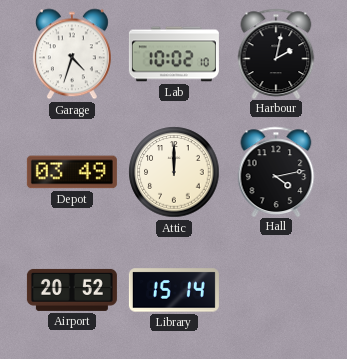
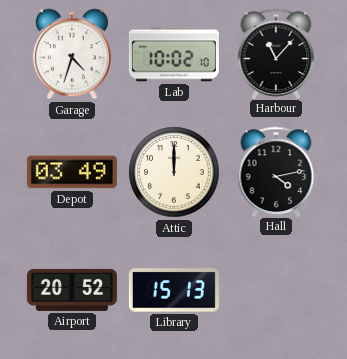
Harbour: 2:02 -> 11:07
Library: 15:14 -> 15:13
